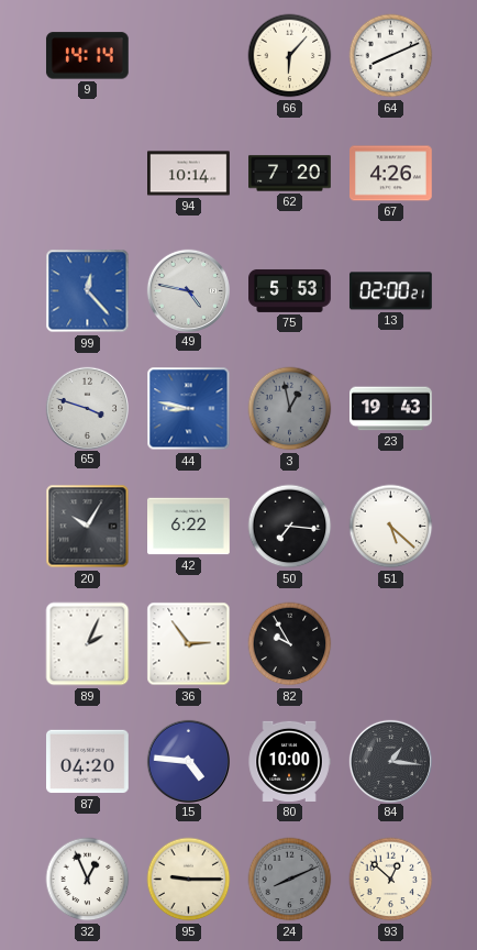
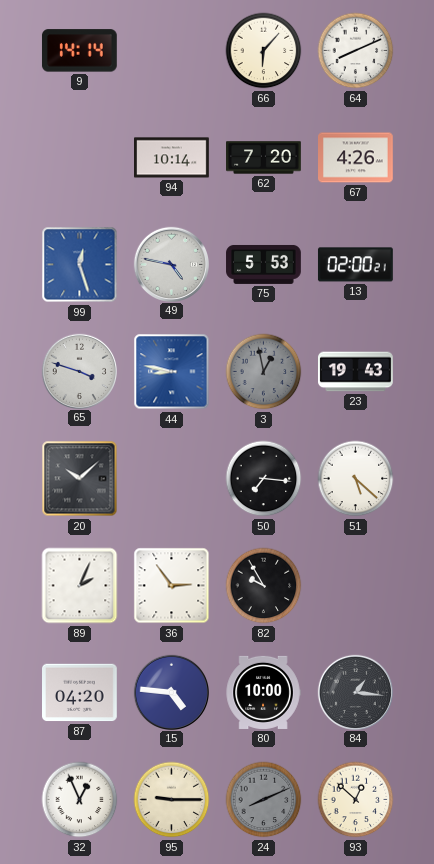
99: 12:23 -> 12:27
20: 10:05 -> 10:08
42: 6:22 -> none
